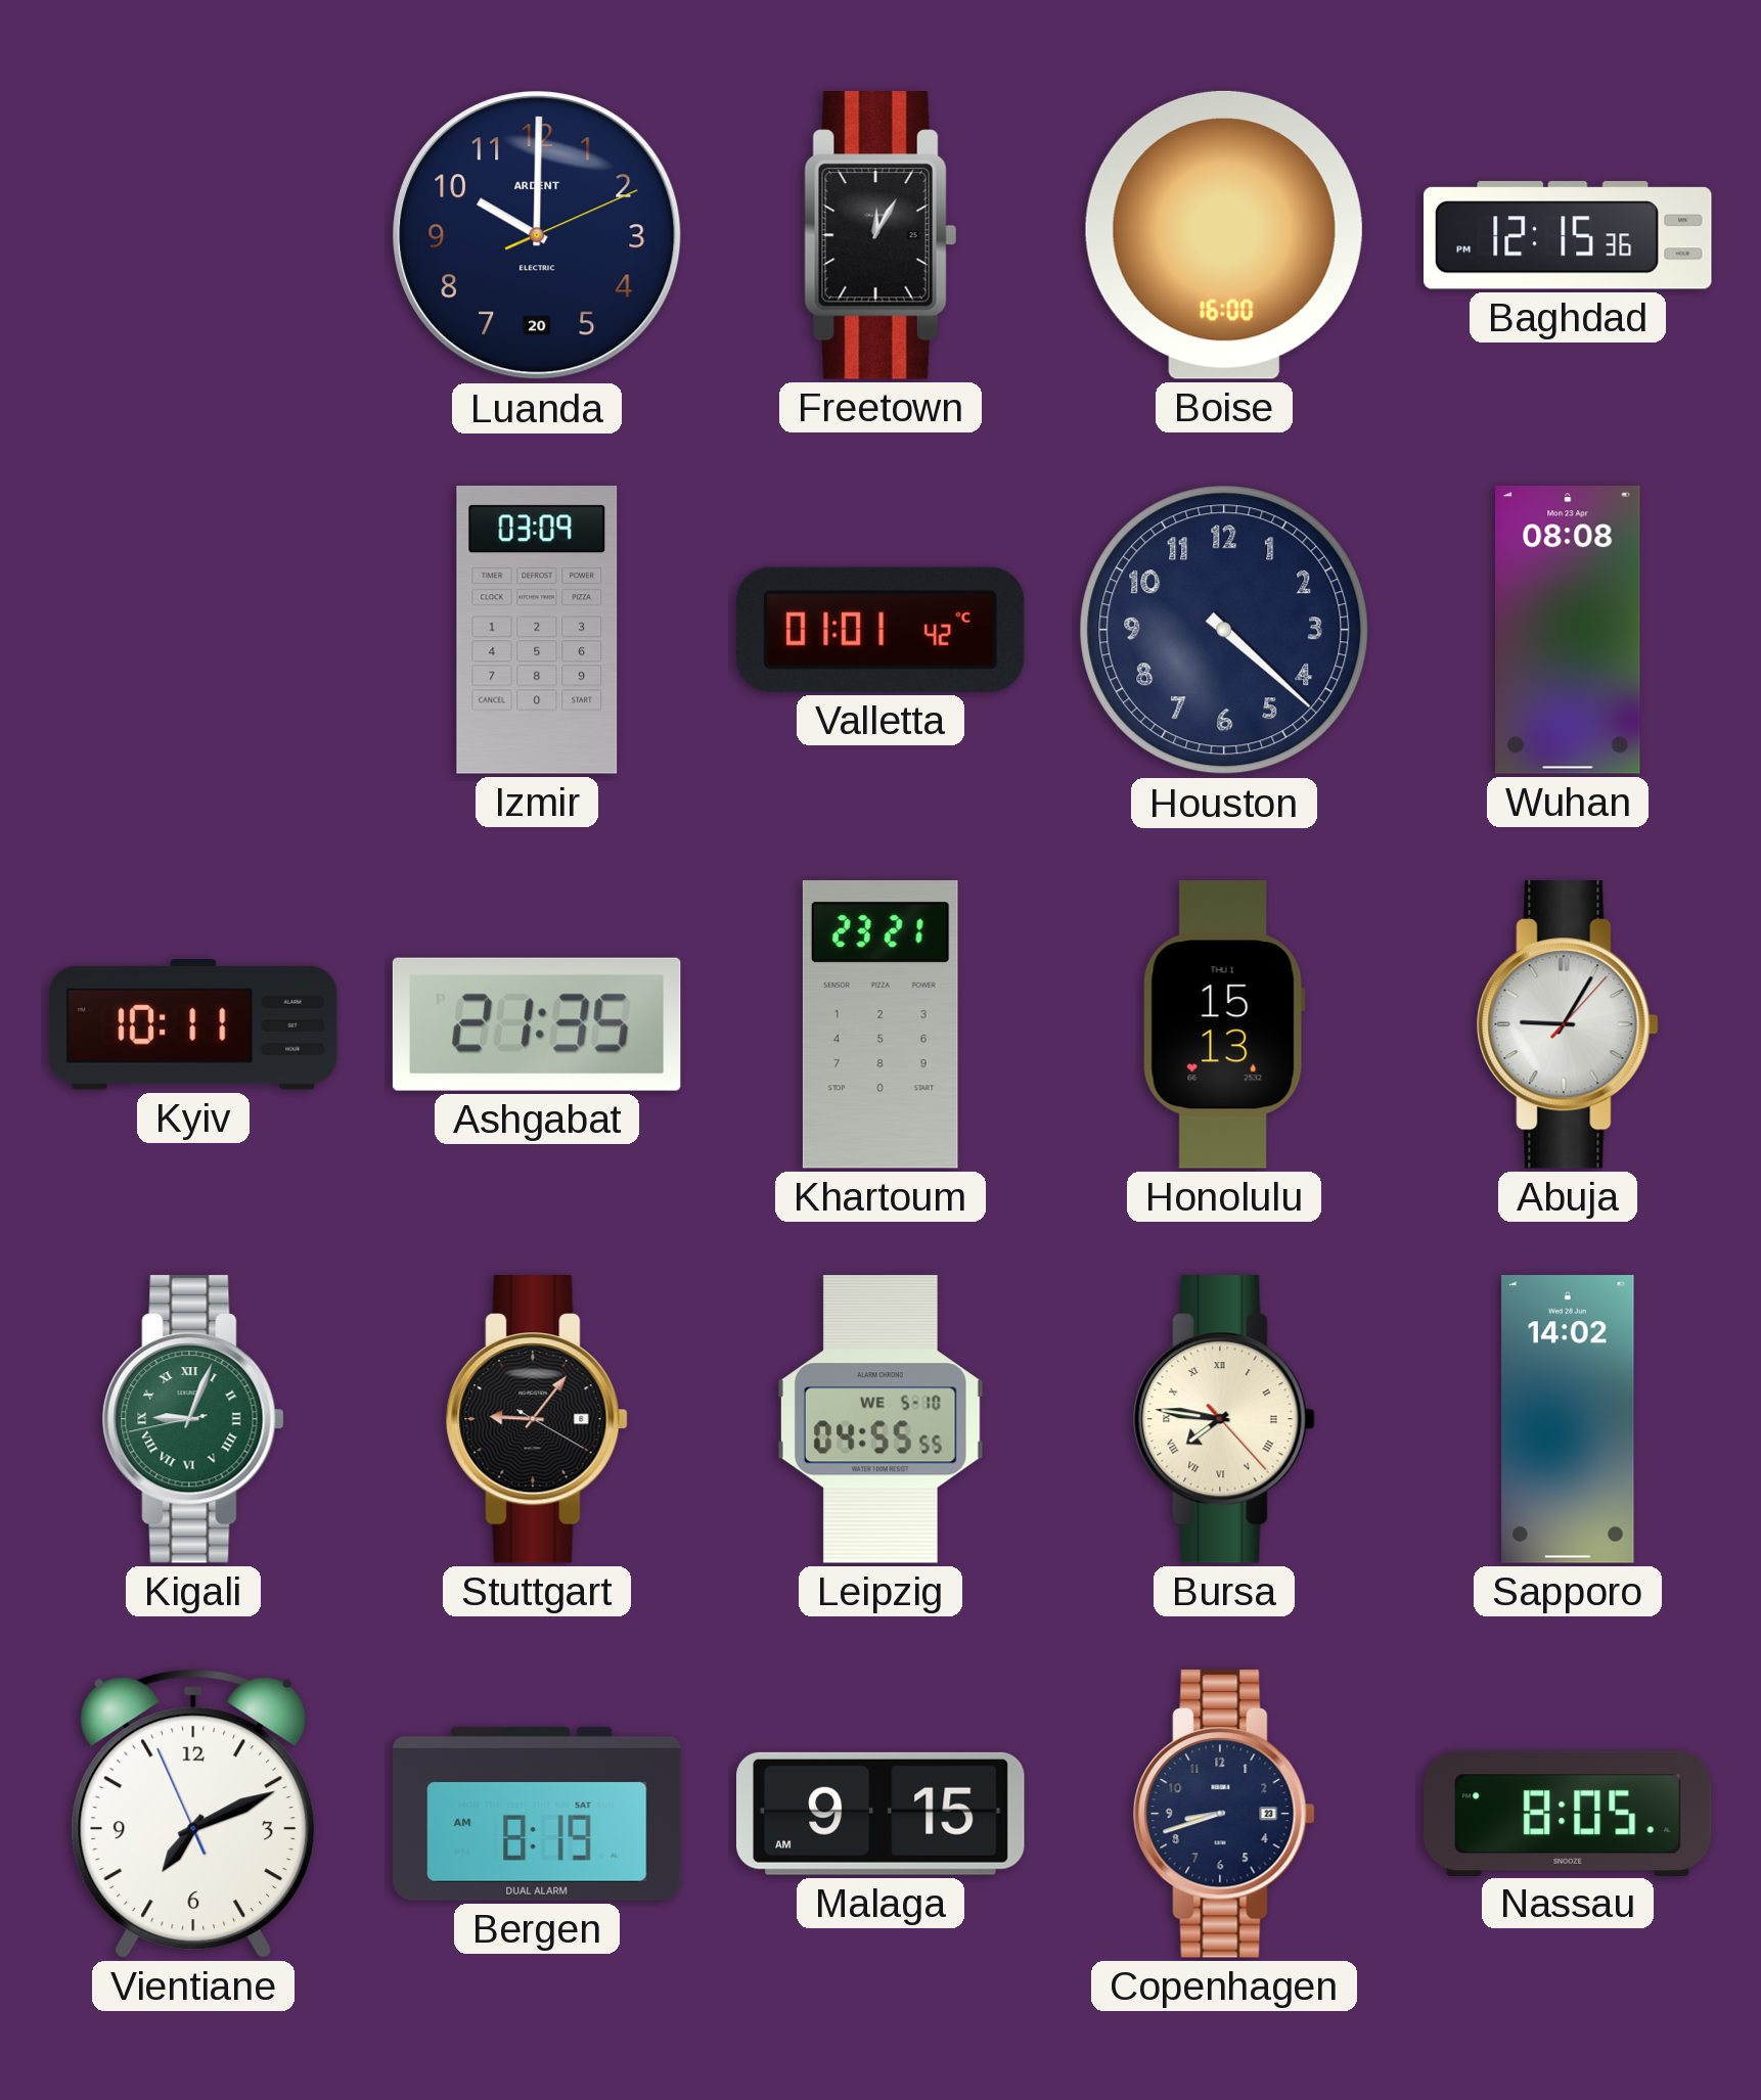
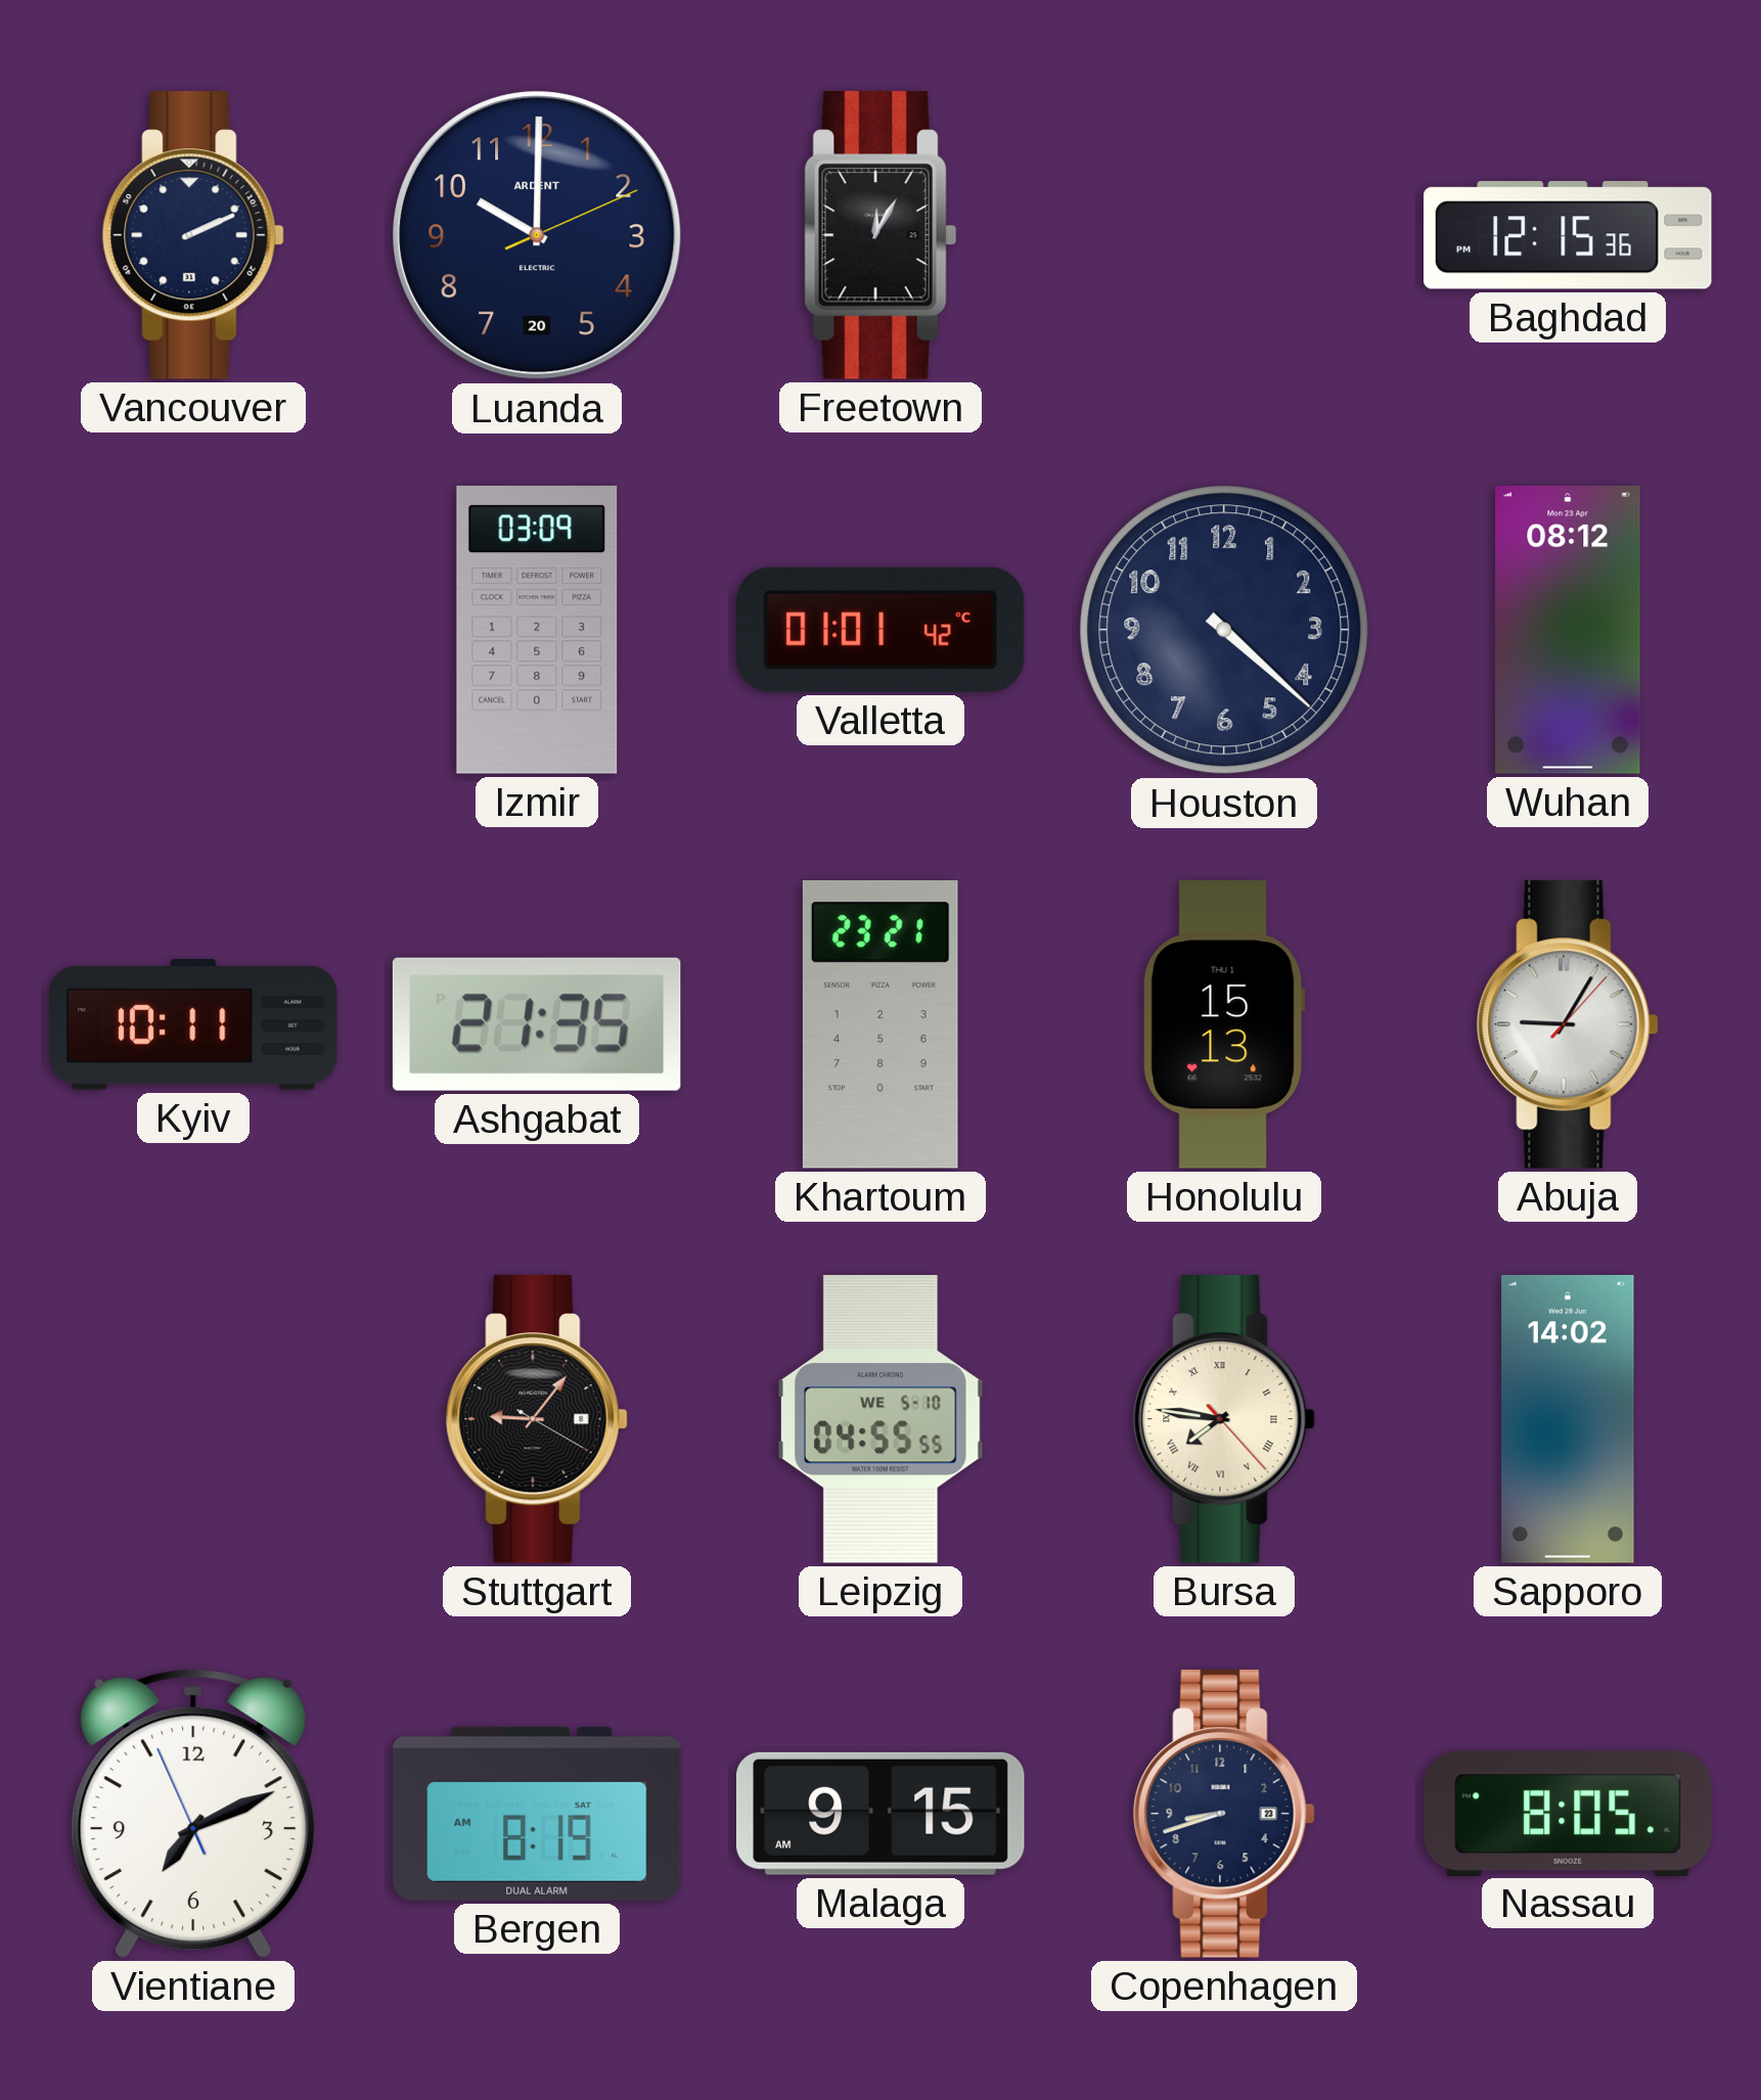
Vancouver: none -> 2:11
Boise: 16:00 -> none
Wuhan: 08:08 -> 08:12
Kigali: 9:03 -> none
